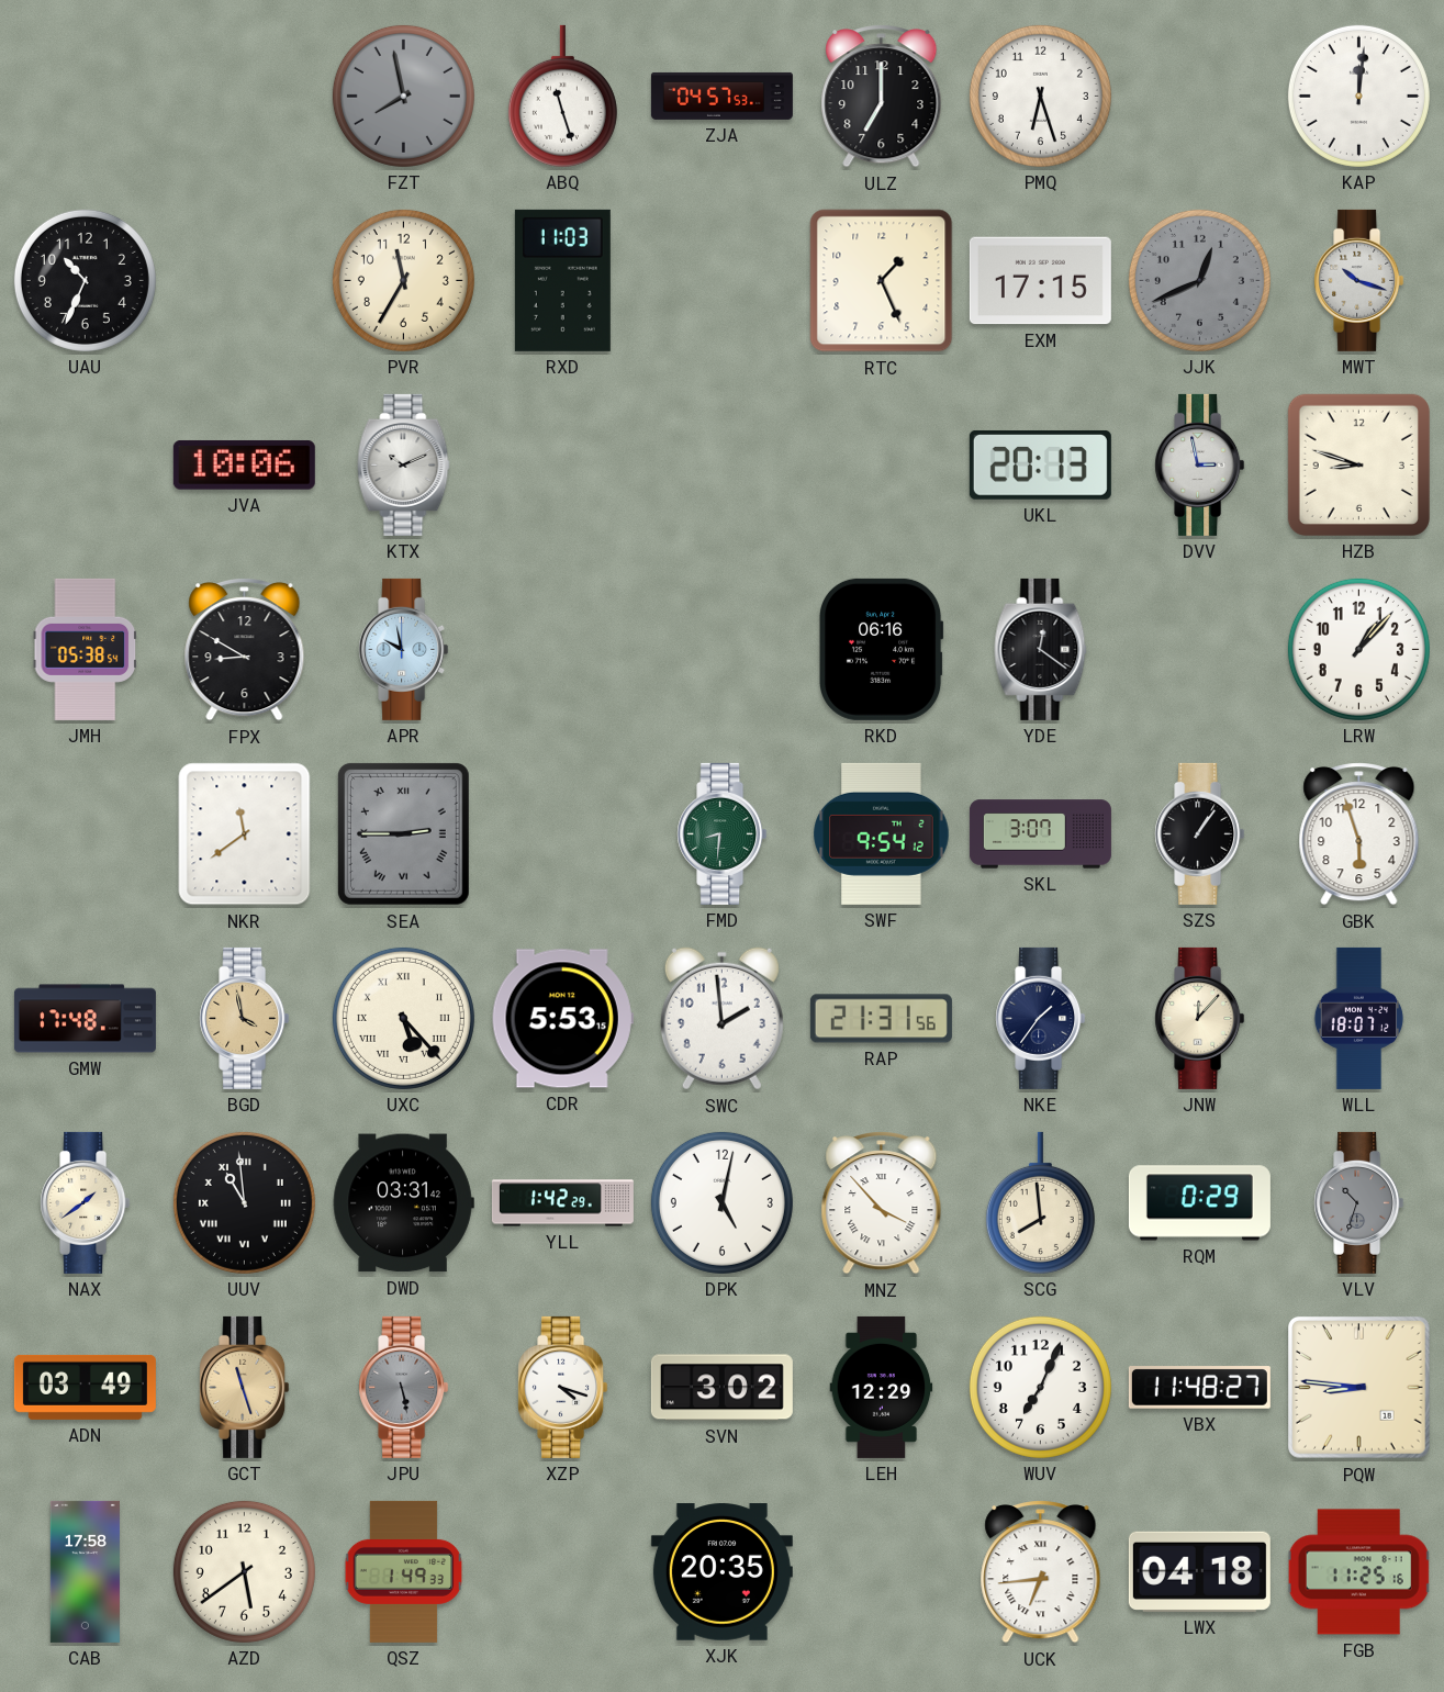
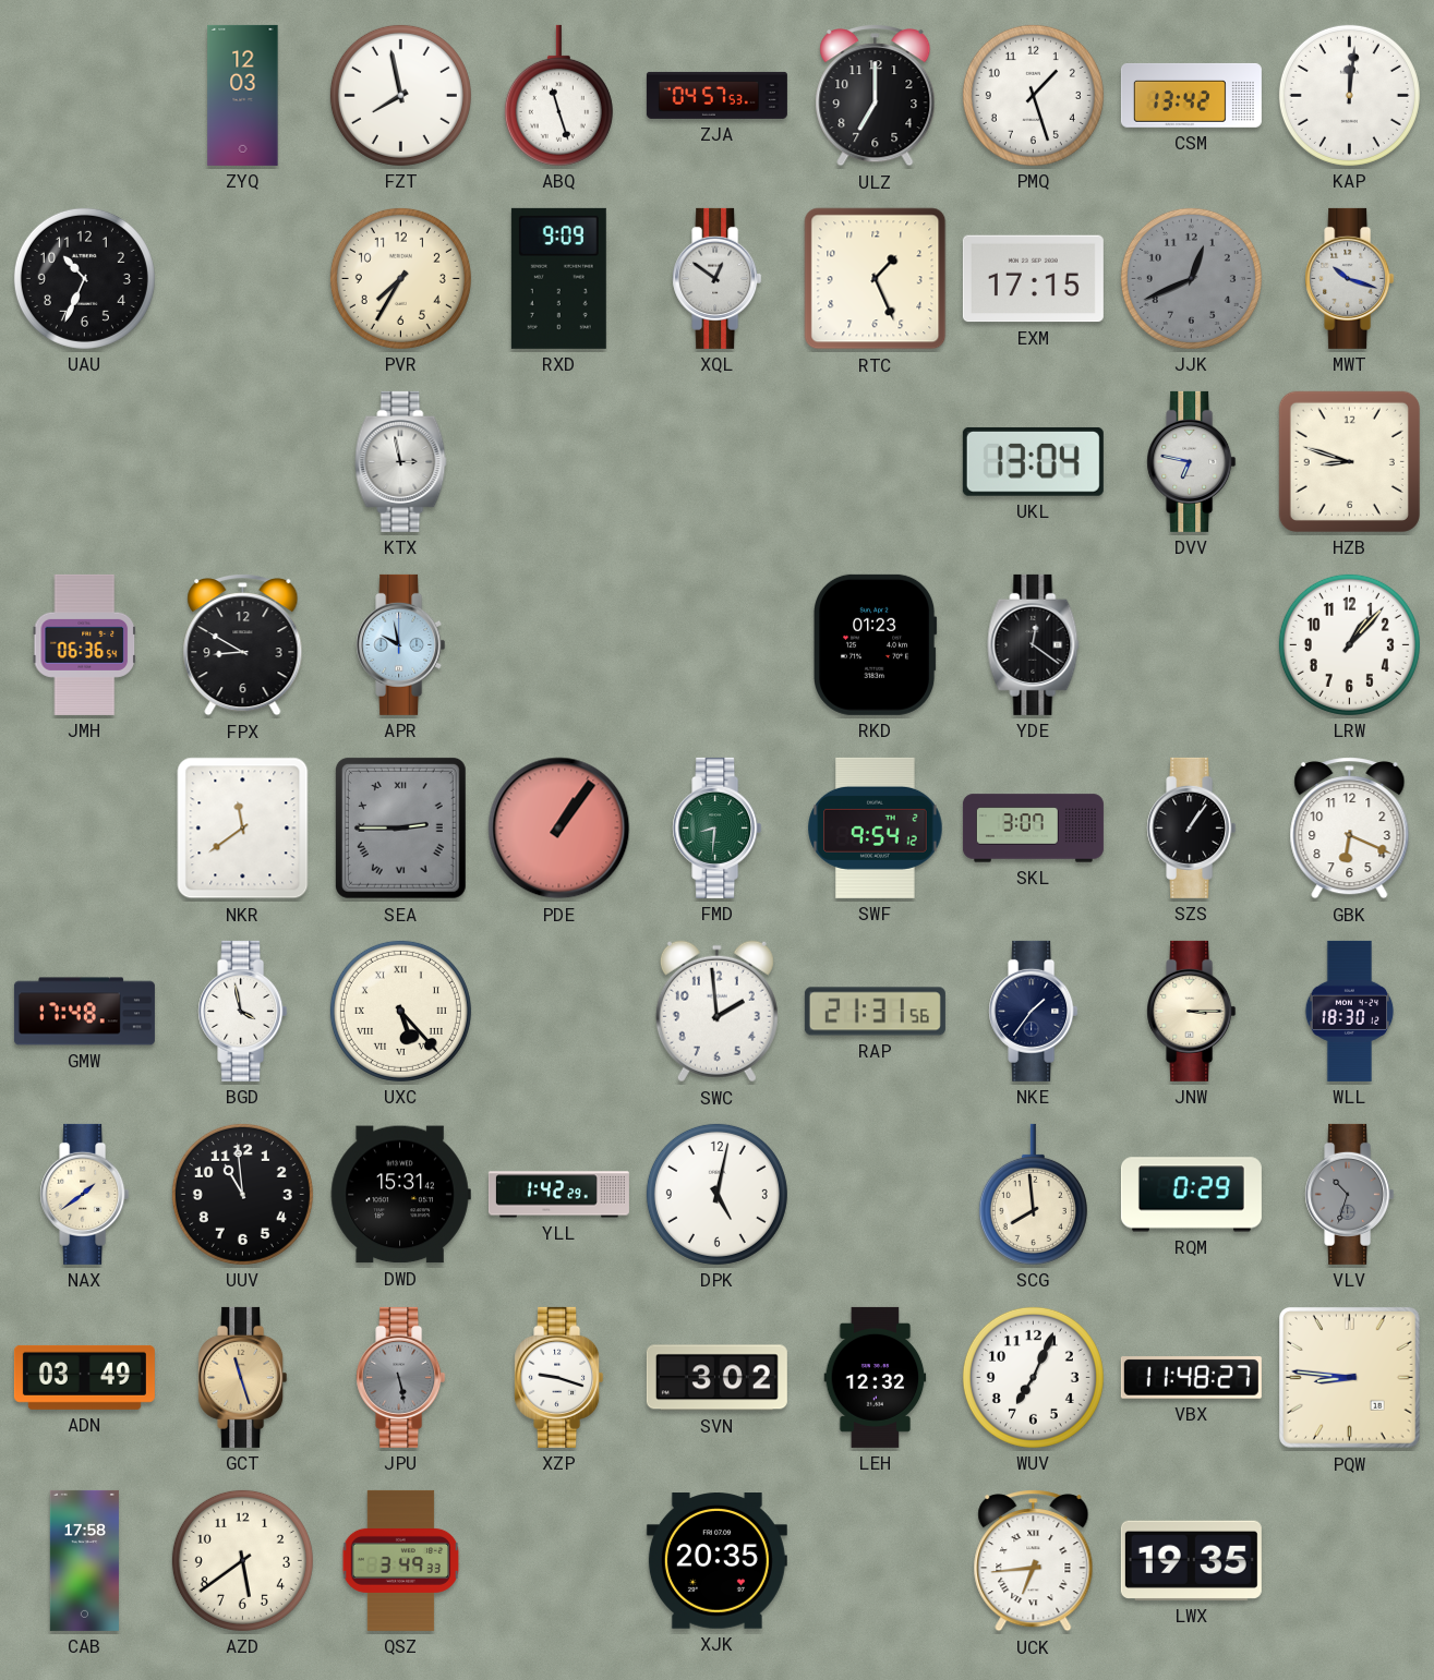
ZYQ: none -> 12:03
FZT dial: grey -> white
PMQ: 6:27 -> 1:27
CSM: none -> 13:42
PVR: 11:35 -> 7:35
RXD: 11:03 -> 9:09
XQL: none -> 12:51
JVA: 10:06 -> none
KTX: 10:11 -> 2:58
UKL: 20:13 -> 13:04
DVV: 2:58 -> 6:47
JMH: 05:38 -> 06:36
RKD: 06:16 -> 01:23
PDE: none -> 1:06
GBK: 5:57 -> 6:19
BGD dial: champagne -> white
CDR: 5:53 -> none
JNW: 12:07 -> 3:15
WLL: 18:07 -> 18:30
UUV numerals: Roman -> Arabic
DWD: 03:31 -> 15:31
MNZ: 3:53 -> none
XZP: 4:18 -> 9:18
LEH: 12:29 -> 12:32
QSZ: 1:49 -> 3:49
LWX: 04:18 -> 19:35
FGB: 11:25 -> none
